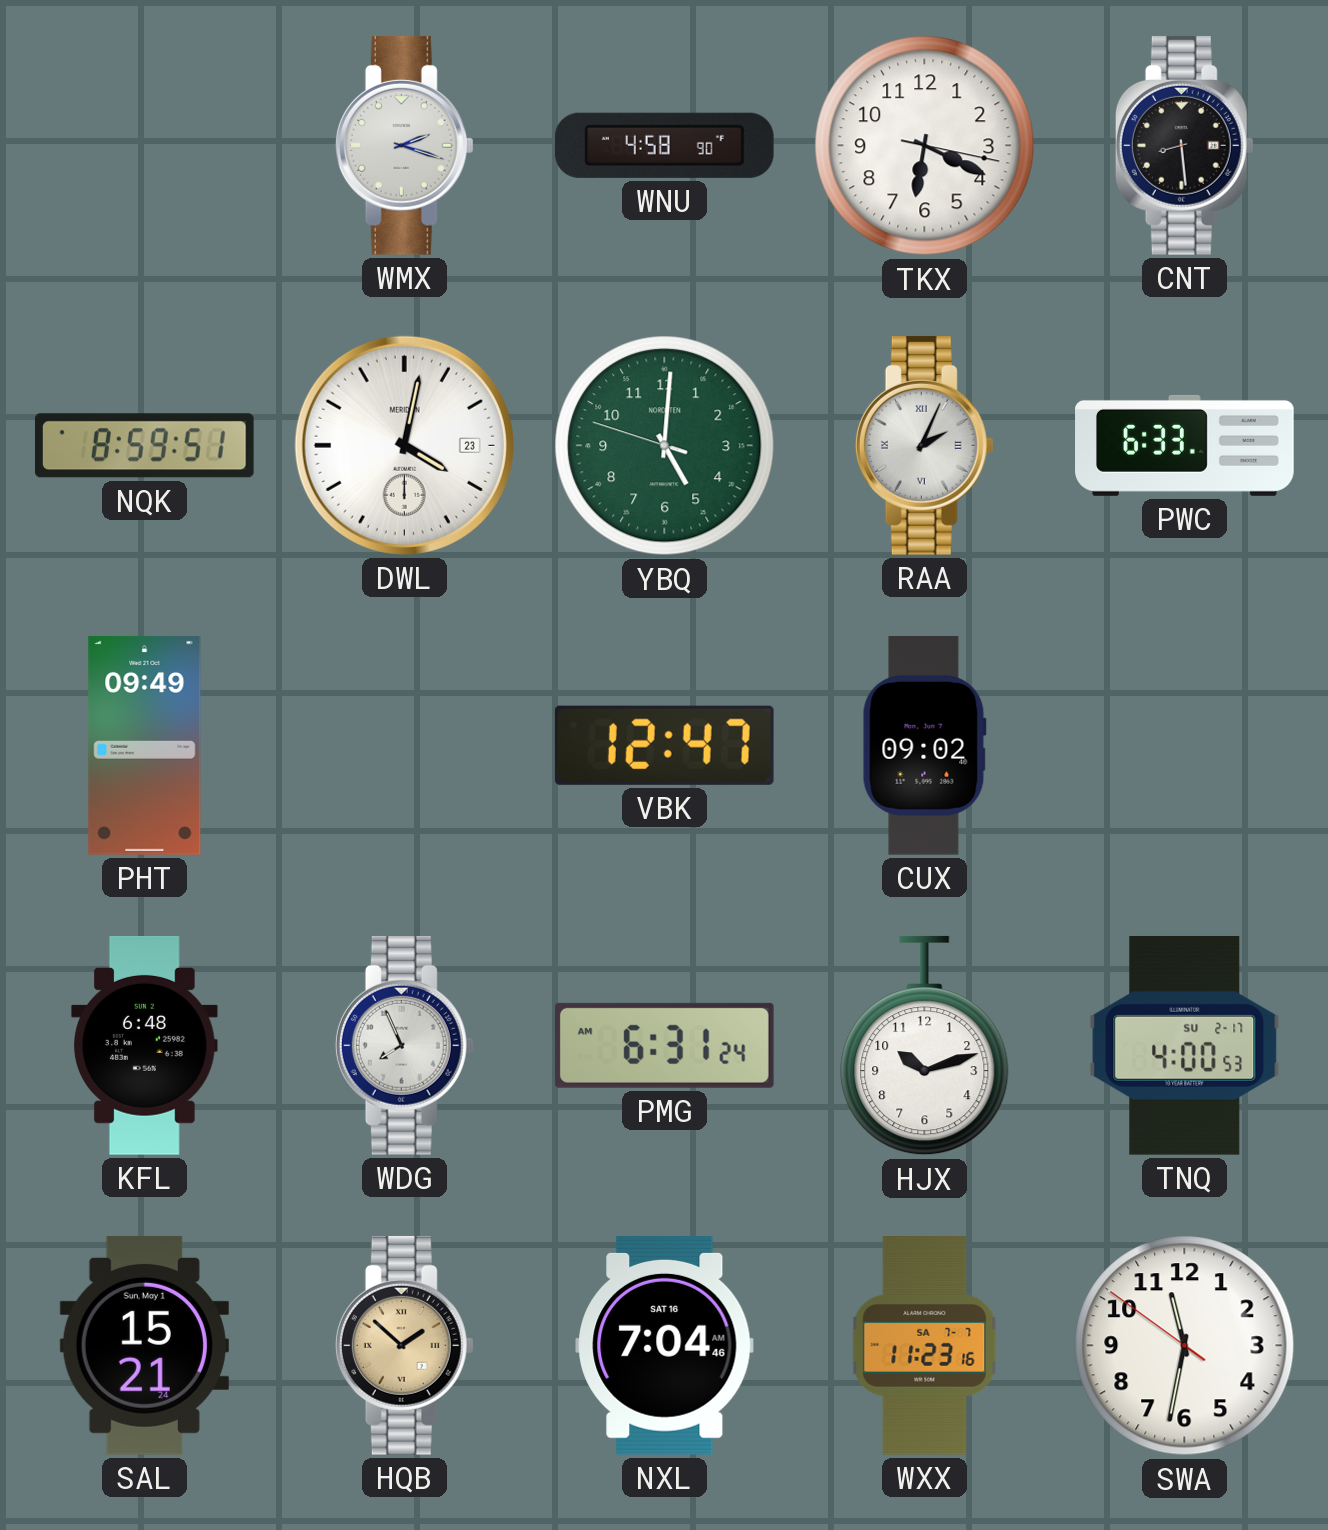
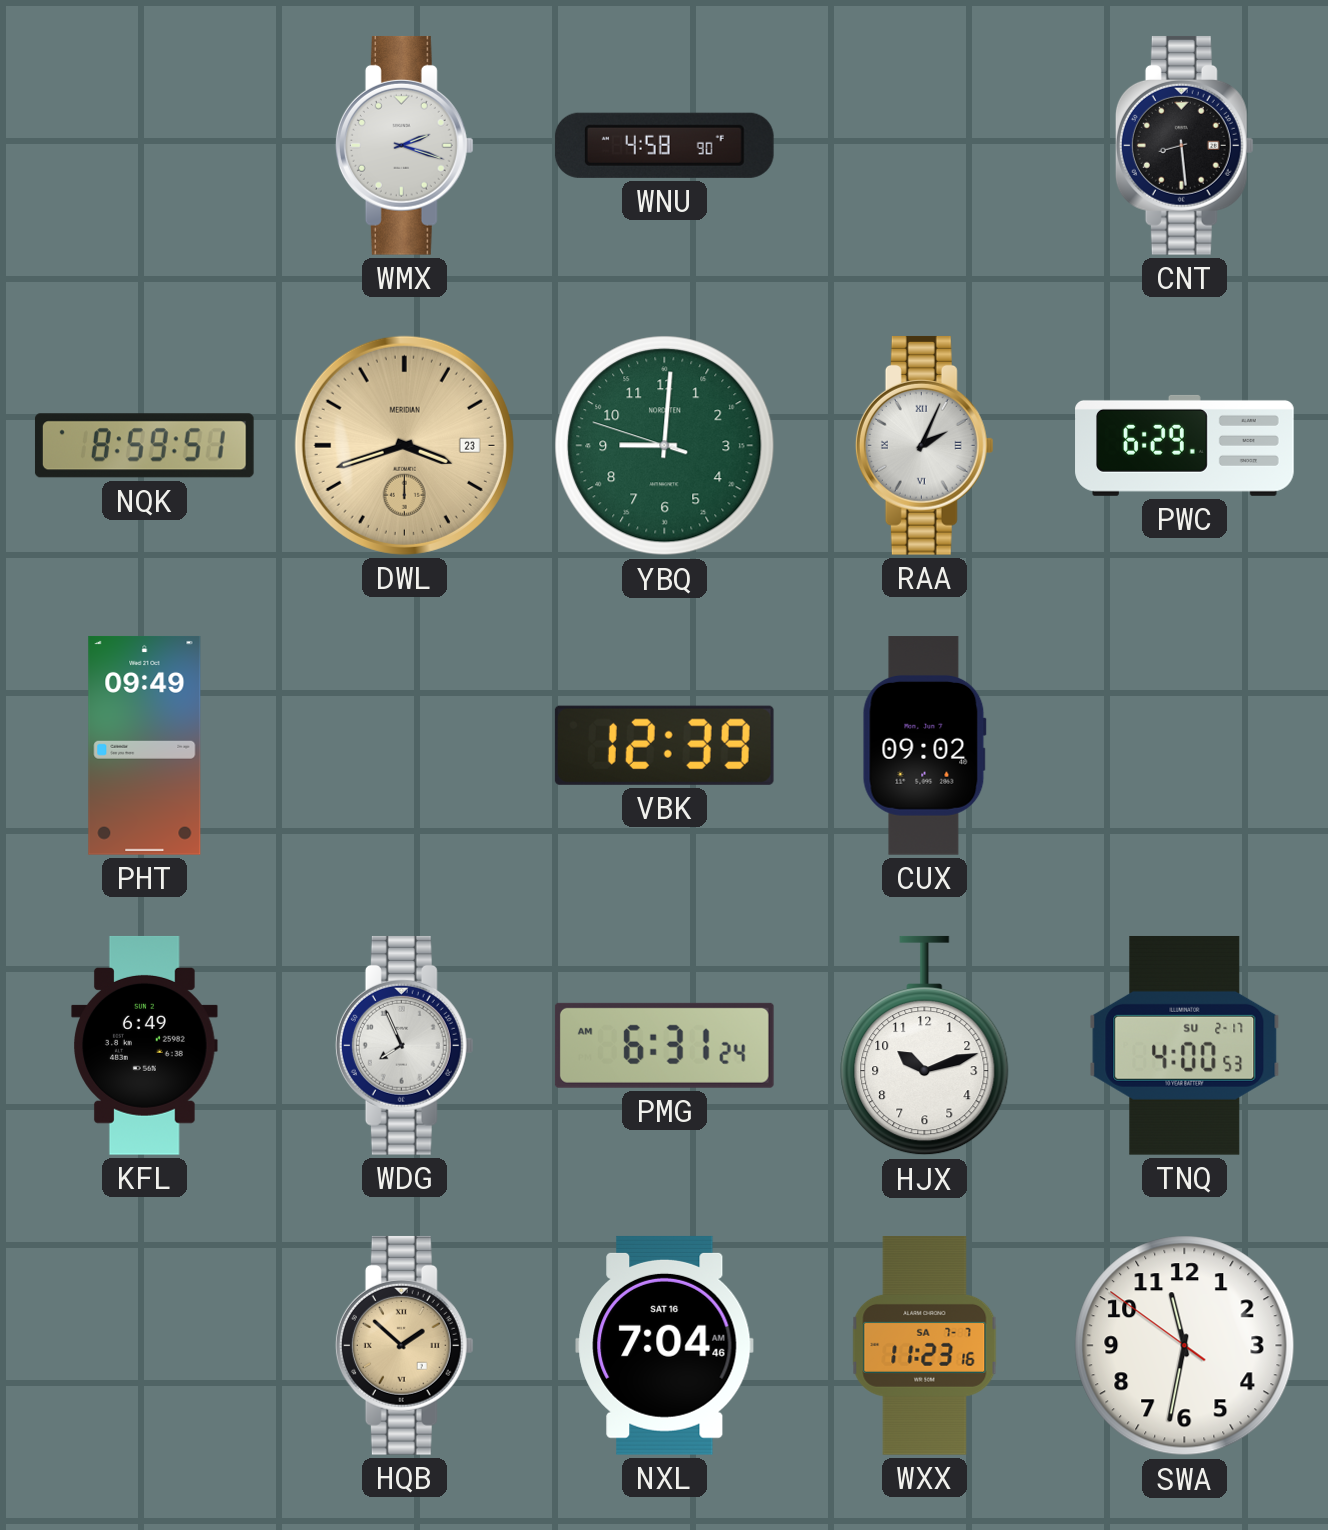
TKX: 6:19 -> none
DWL: 4:02 -> 3:42
DWL dial: white -> champagne
YBQ: 5:00 -> 9:00
PWC: 6:33 -> 6:29
VBK: 12:47 -> 12:39
KFL: 6:48 -> 6:49
SAL: 15:21 -> none
